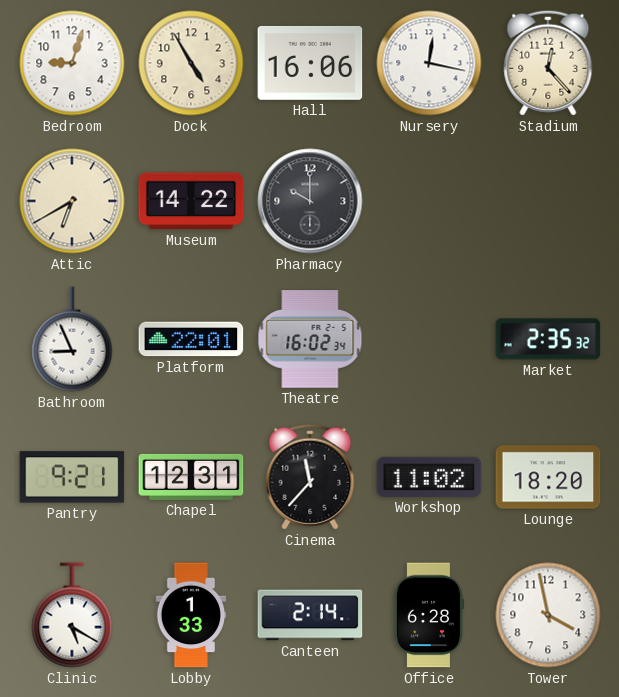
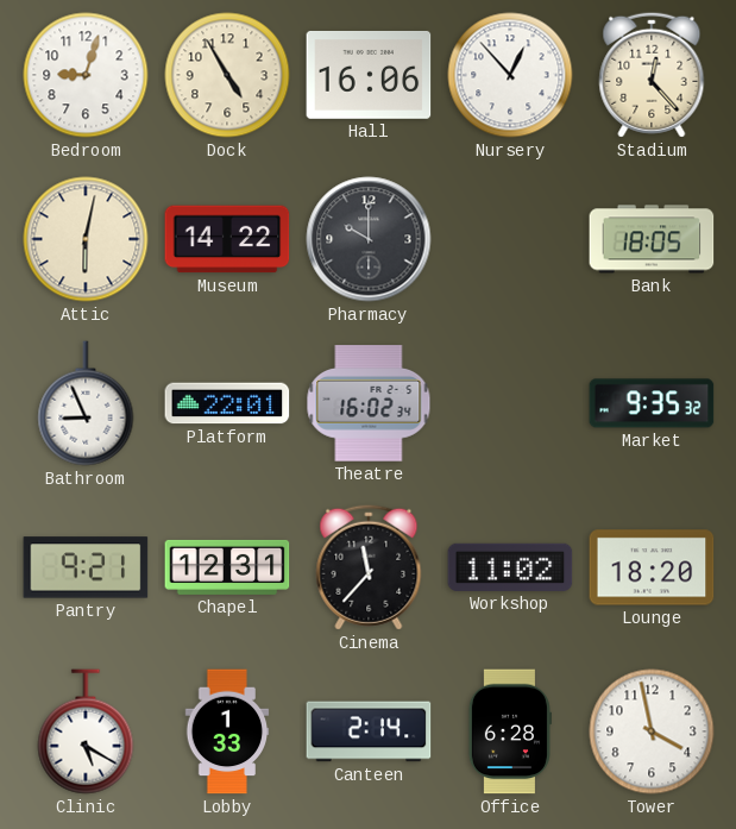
Nursery: 12:17 -> 12:53
Attic: 6:40 -> 6:02
Bank: none -> 18:05
Market: 2:35 -> 9:35
